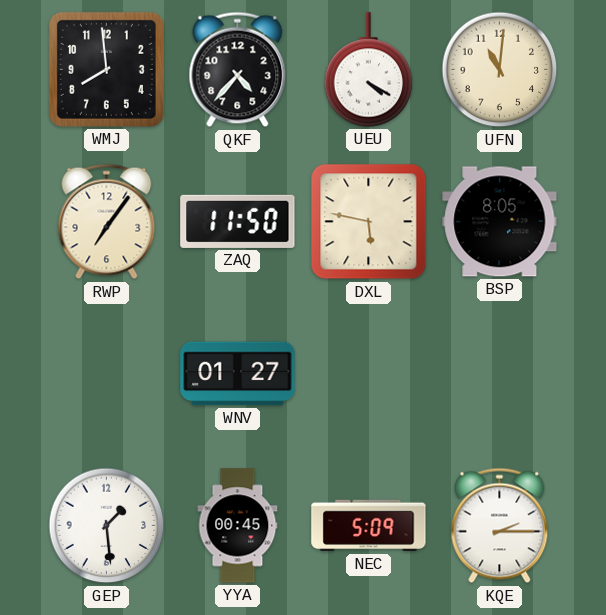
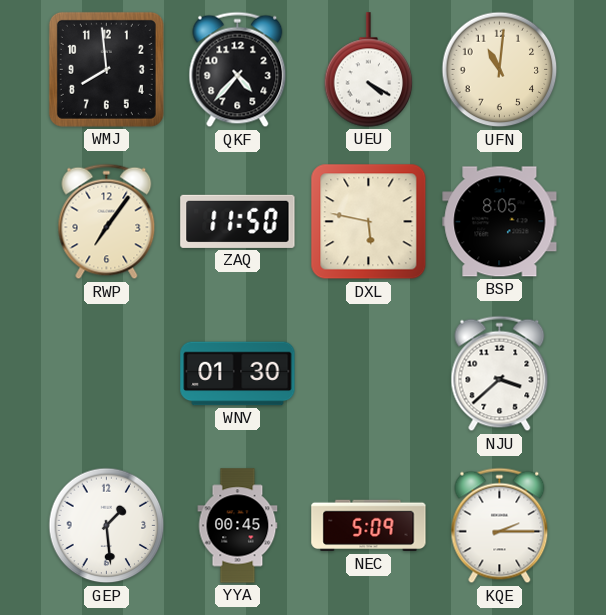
WNV: 01:27 -> 01:30
NJU: none -> 3:38
